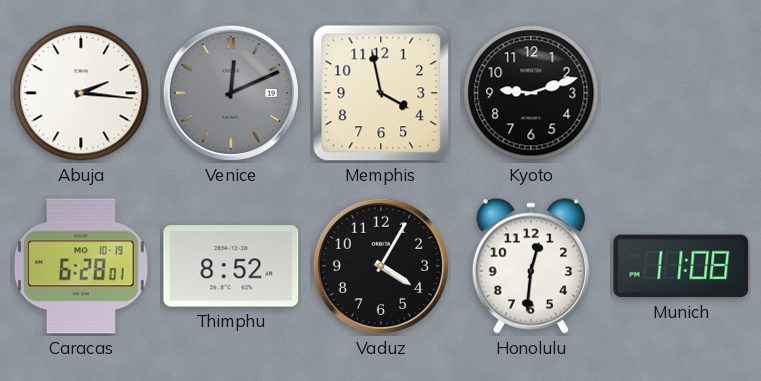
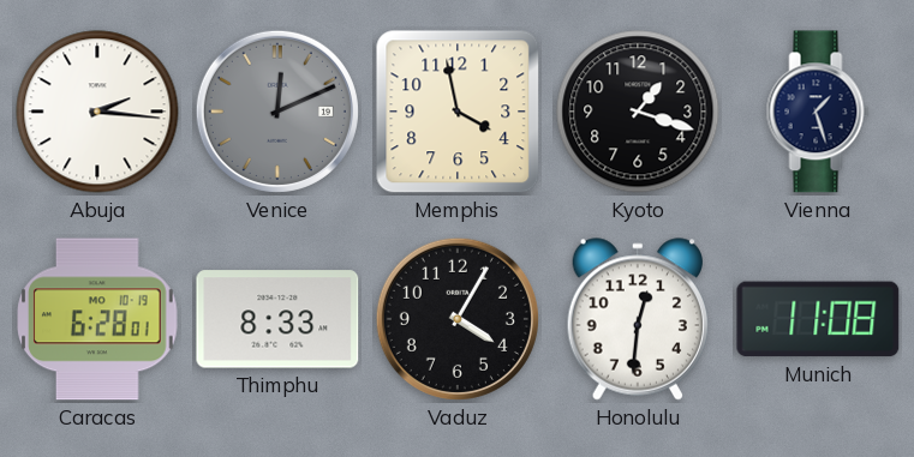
Kyoto: 9:12 -> 1:18
Vienna: none -> 1:27
Thimphu: 8:52 -> 8:33
